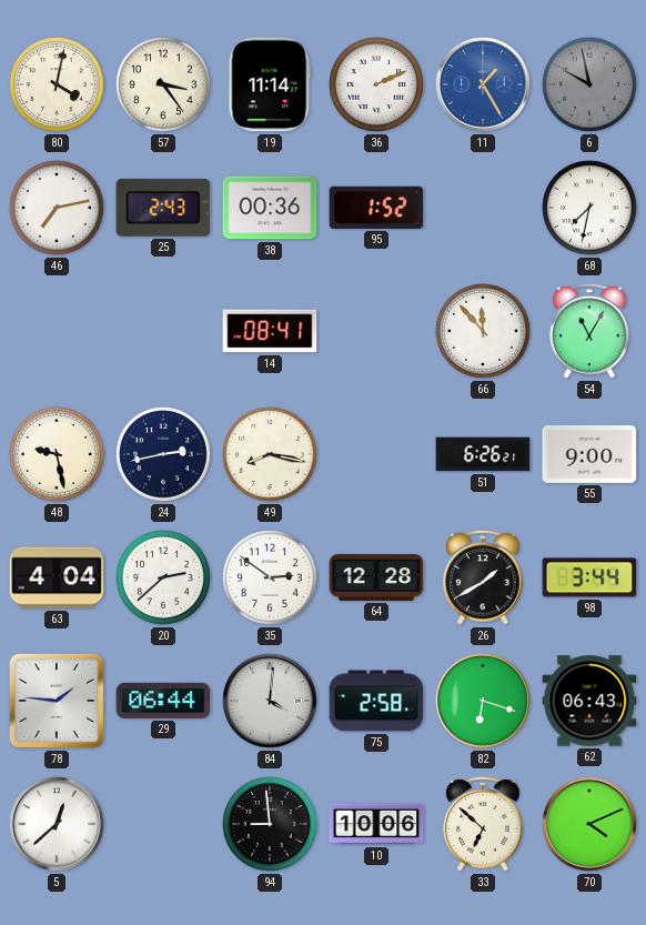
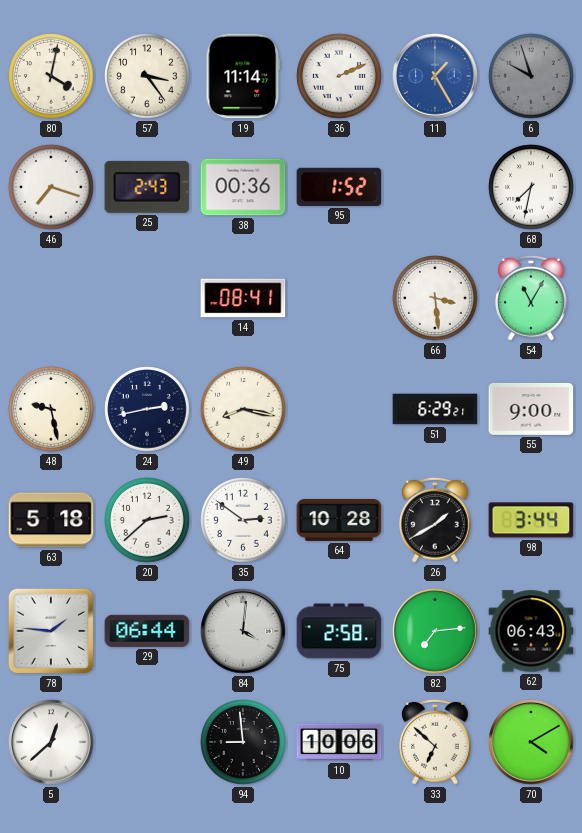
6: 9:58 -> 9:57
46: 7:13 -> 7:18
66: 11:53 -> 3:29
51: 6:26 -> 6:29
63: 4:04 -> 5:18
64: 12:28 -> 10:28
82: 6:18 -> 7:14
70: 4:11 -> 4:10
